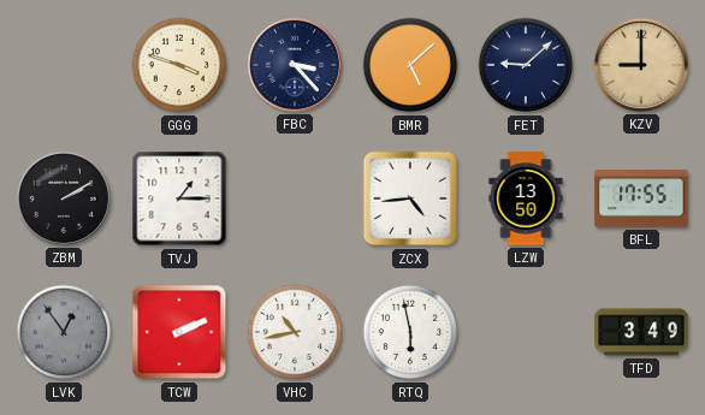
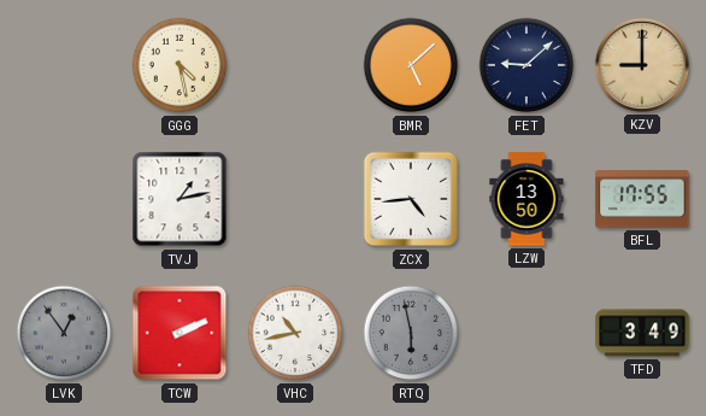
GGG: 3:48 -> 4:28
FBC: 3:23 -> none
ZBM: 2:10 -> none
TVJ: 1:15 -> 1:13
RTQ dial: white -> grey
